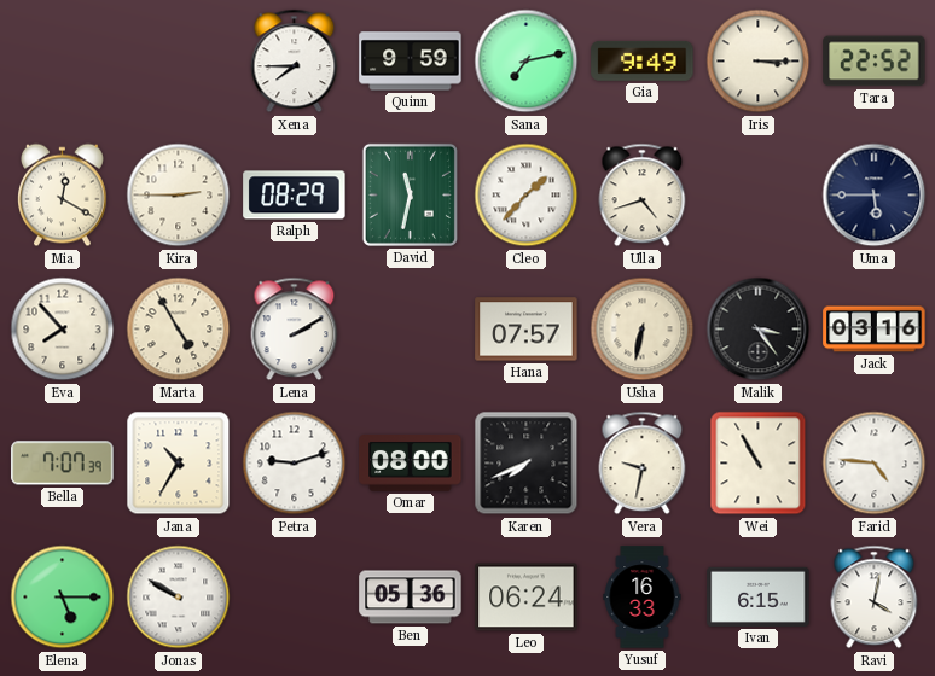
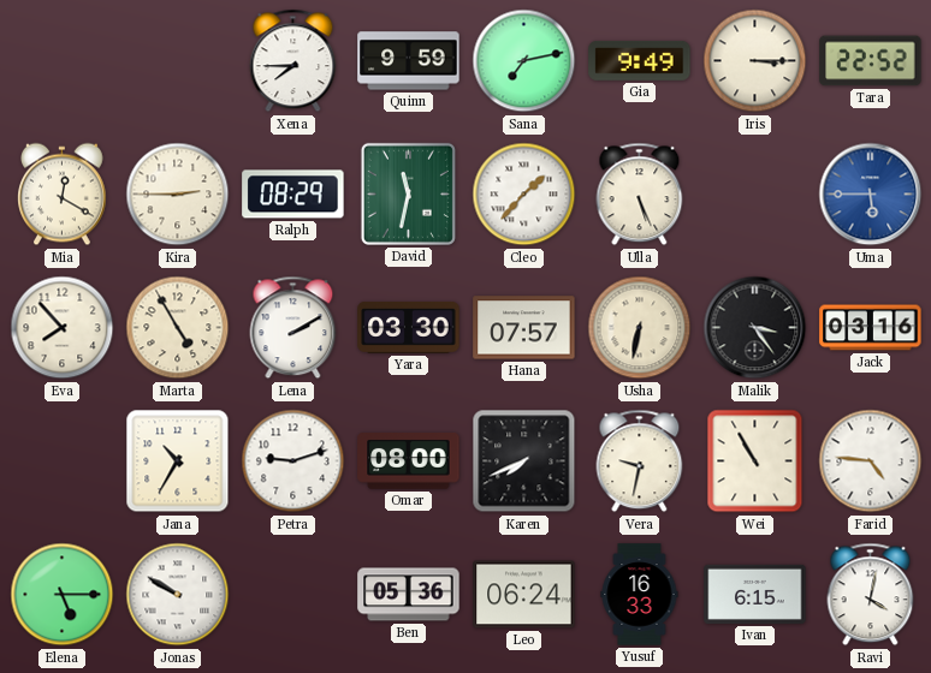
Ulla: 4:42 -> 5:26
Uma dial: navy -> blue
Yara: none -> 03:30
Bella: 7:07 -> none
